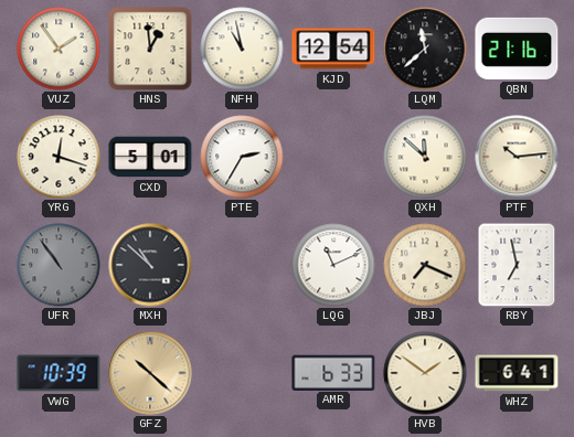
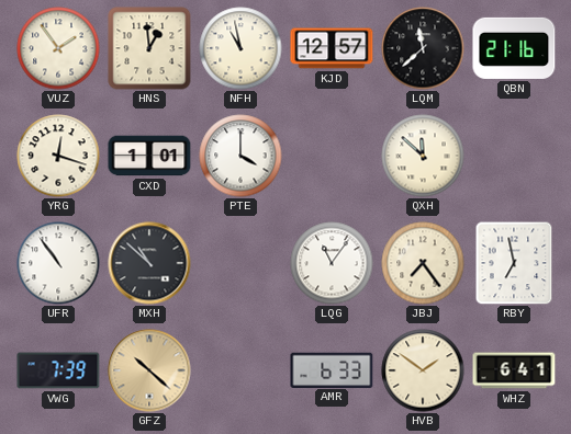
KJD: 12:54 -> 12:57
CXD: 5:01 -> 1:01
PTE: 2:35 -> 4:00
PTF: 10:14 -> none
UFR dial: grey -> white
LQG: 11:11 -> 11:06
JBJ: 7:19 -> 7:24
VWG: 10:39 -> 7:39
